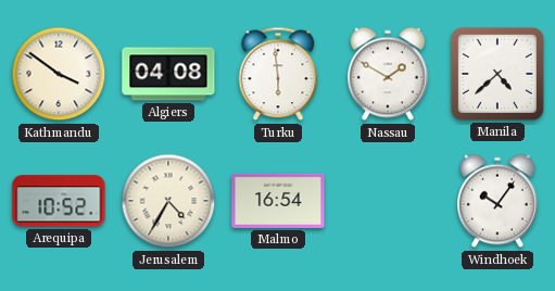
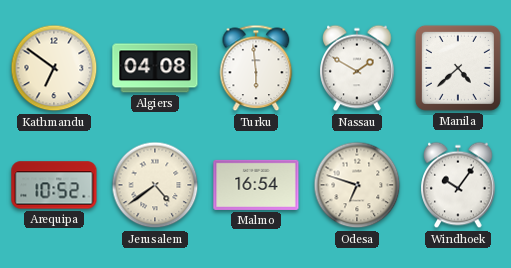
Kathmandu: 3:51 -> 6:51
Jerusalem: 4:35 -> 4:39
Odesa: none -> 6:48
